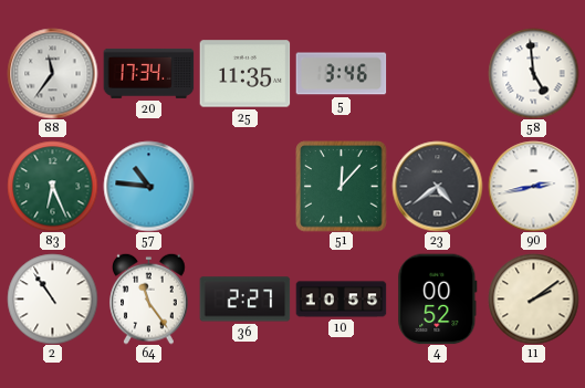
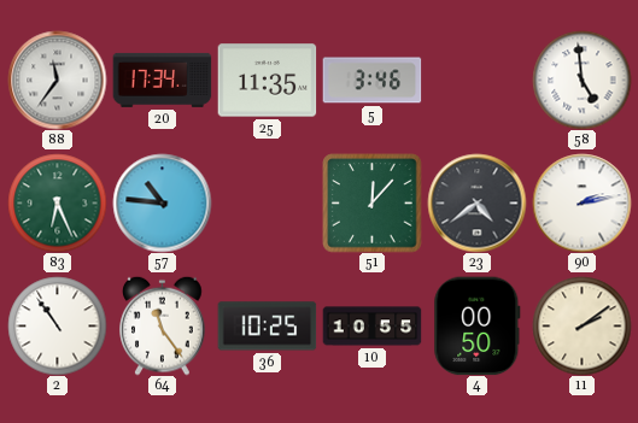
90: 2:43 -> 2:13
36: 2:27 -> 10:25
4: 00:52 -> 00:50
